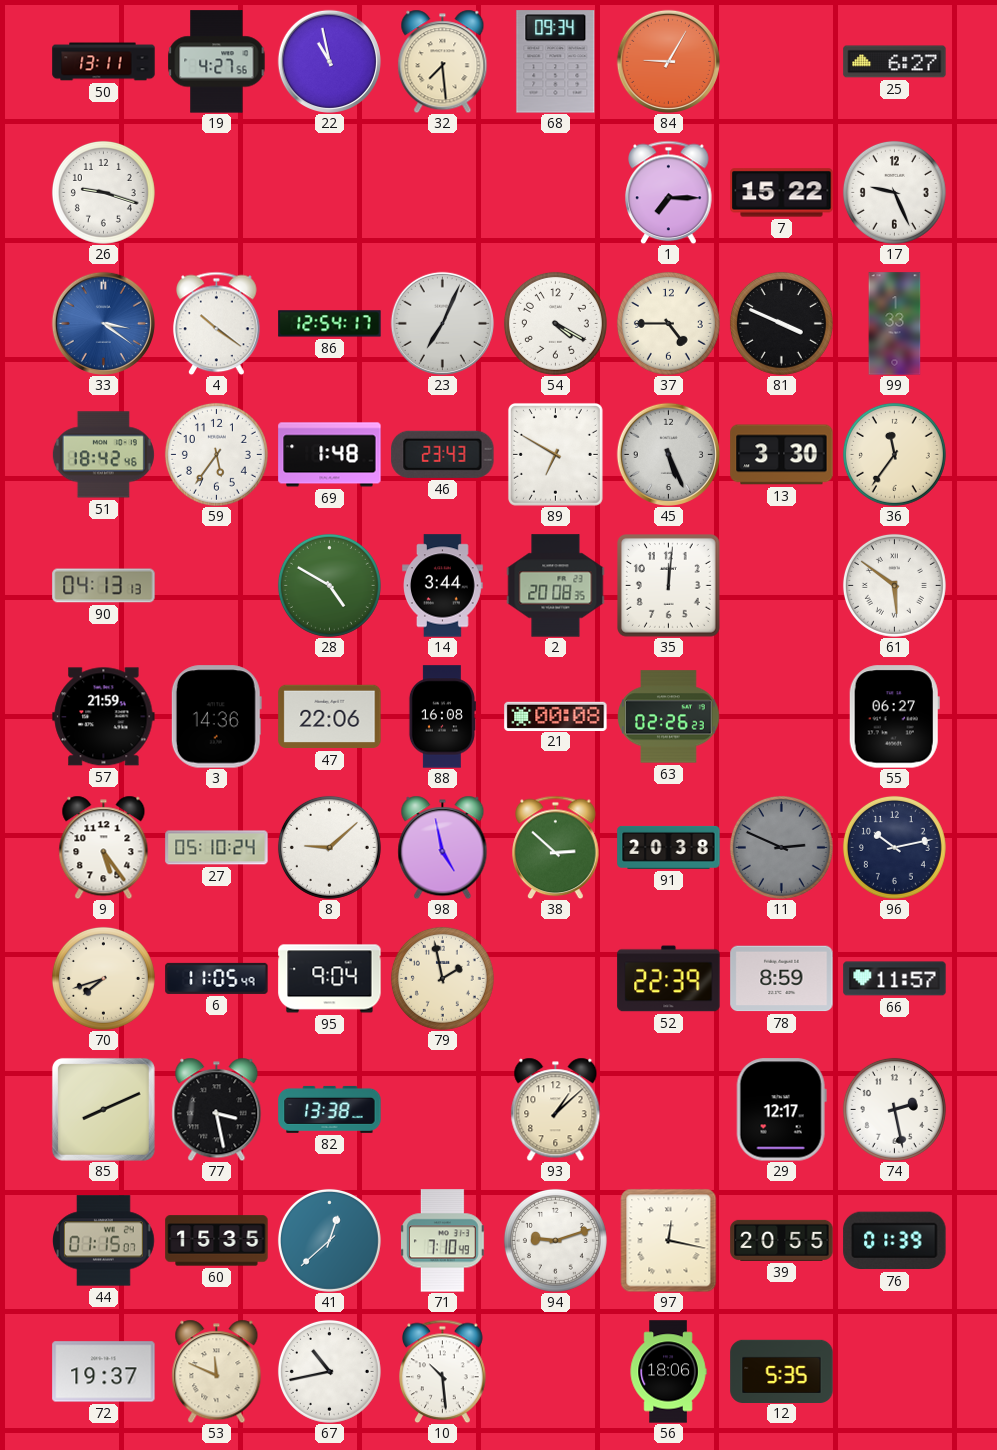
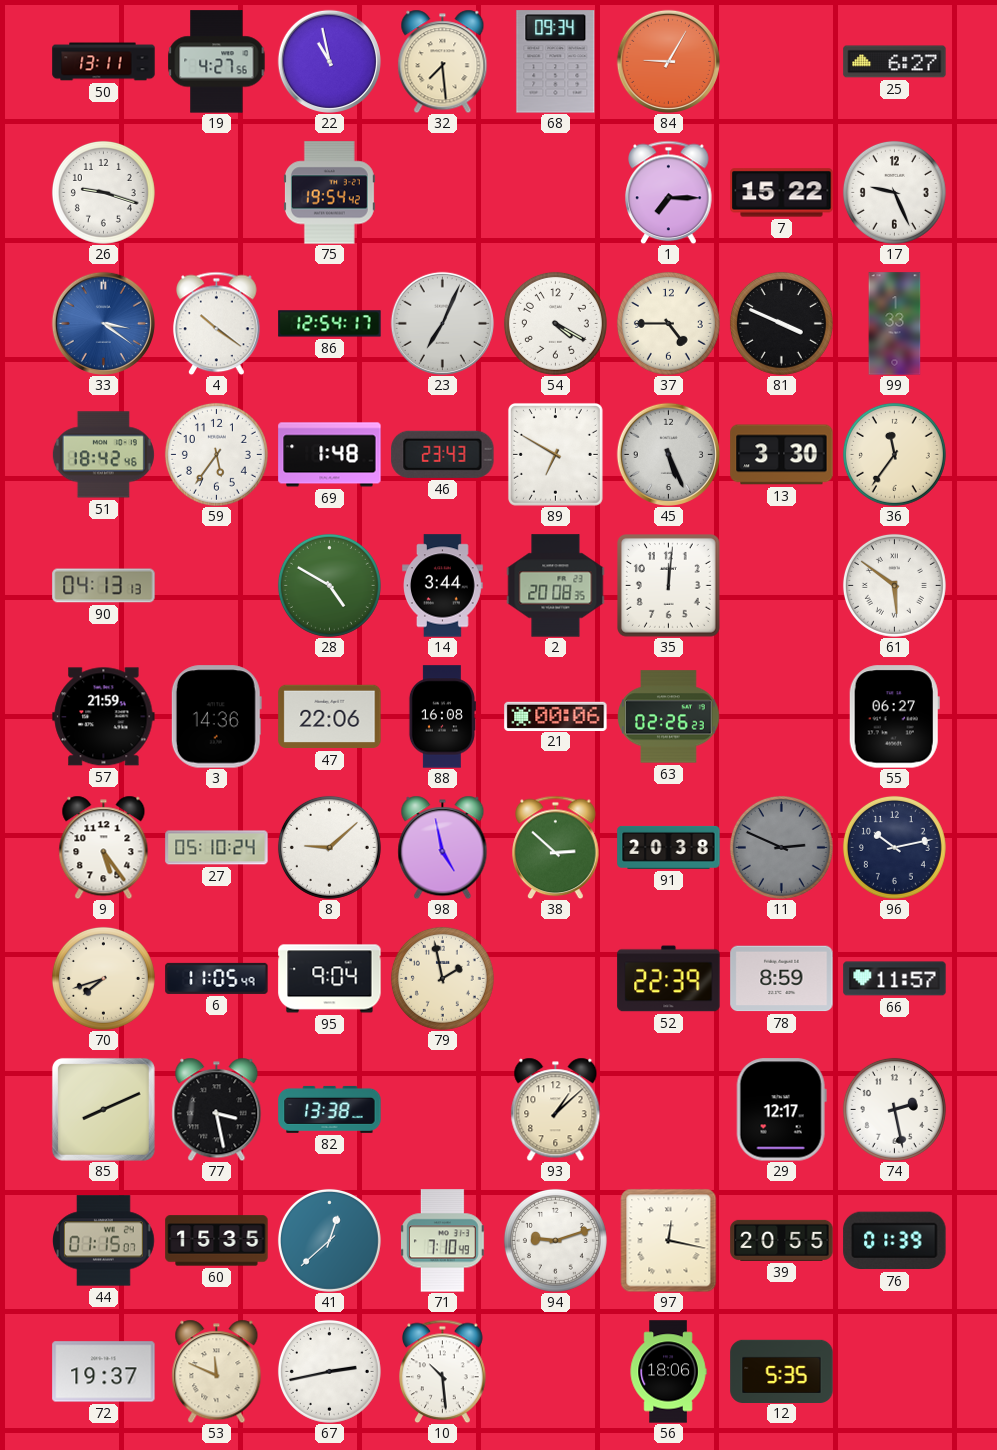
75: none -> 19:54
21: 00:08 -> 00:06
67: 10:43 -> 2:43
